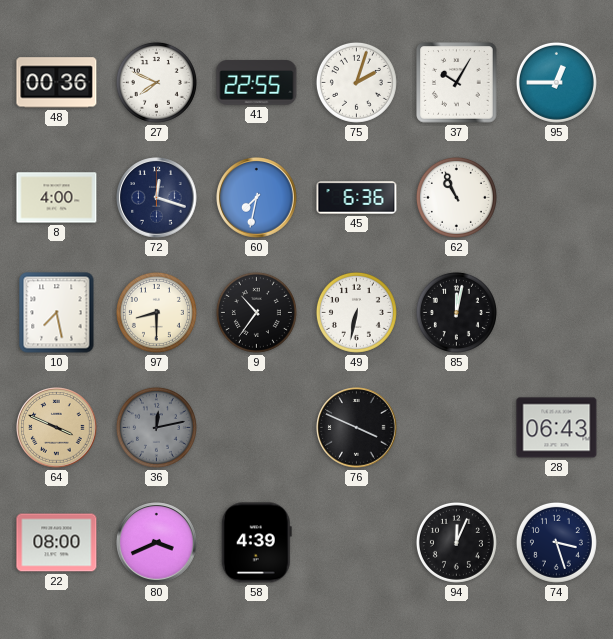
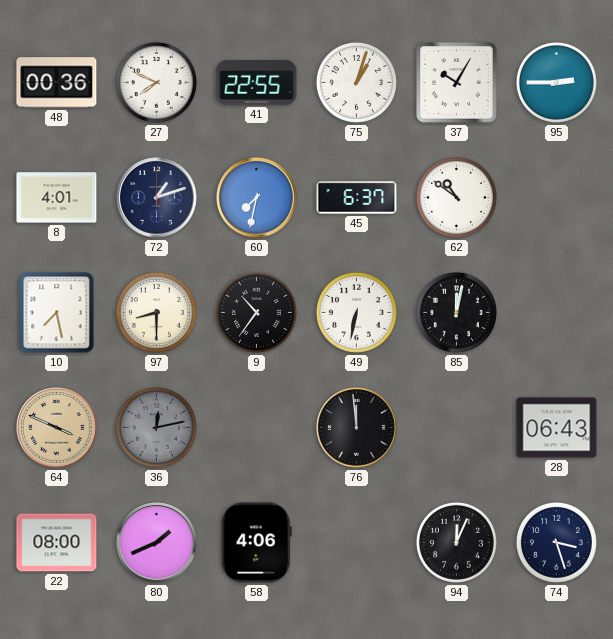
75: 2:03 -> 1:03
95: 12:45 -> 2:45
8: 4:00 -> 4:01
72: 12:18 -> 1:12
45: 6:36 -> 6:37
62: 10:56 -> 10:51
76: 3:49 -> 11:59
80: 3:41 -> 1:41
58: 4:39 -> 4:06
